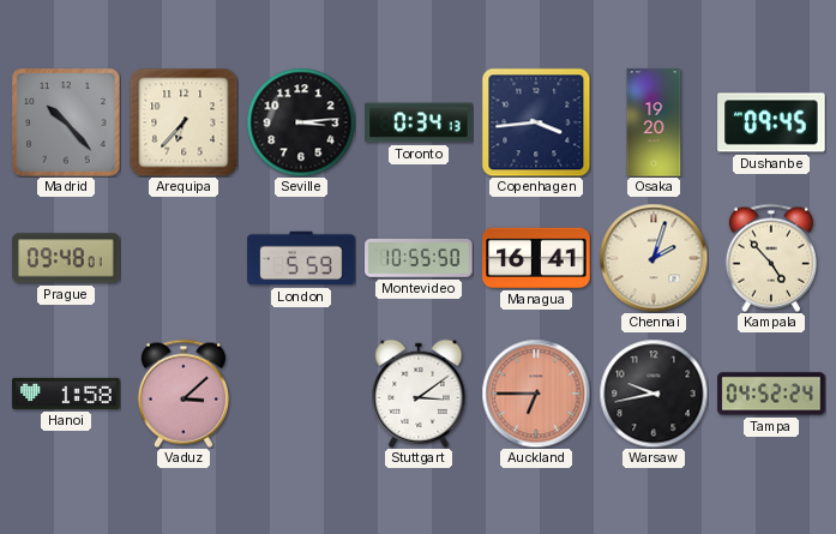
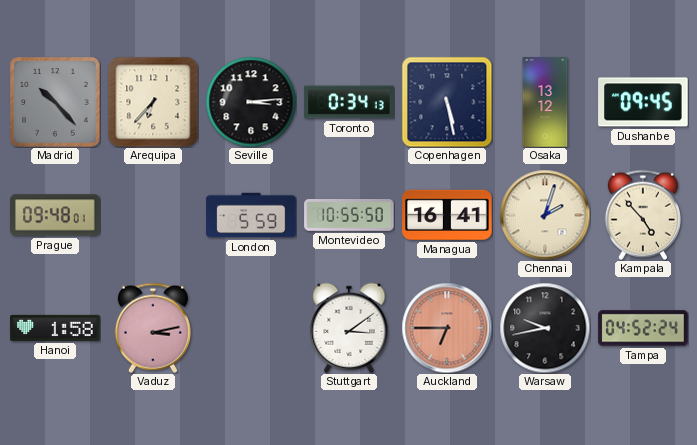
Copenhagen: 3:44 -> 5:28
Osaka: 19:20 -> 13:12
Vaduz: 3:08 -> 3:13
